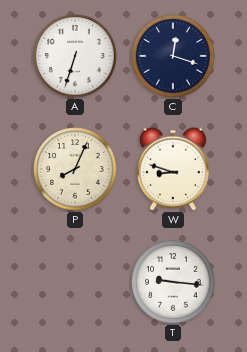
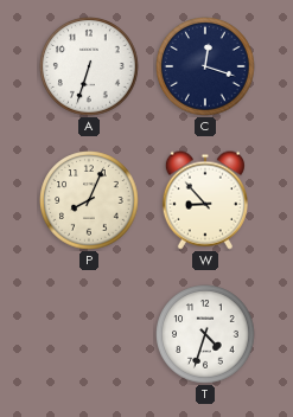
W: 8:48 -> 8:53
T: 9:16 -> 4:33
